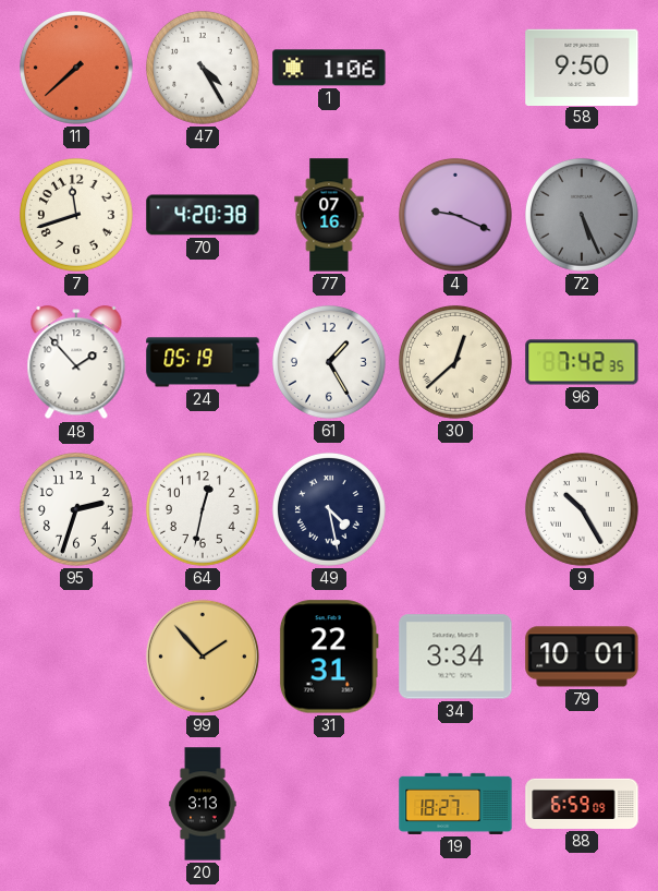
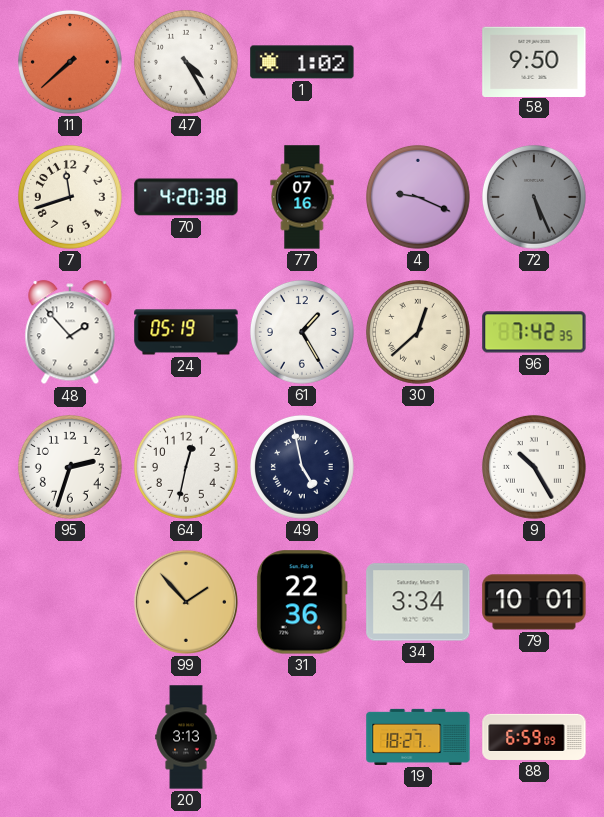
1: 1:06 -> 1:02
49: 4:28 -> 4:58
31: 22:31 -> 22:36
